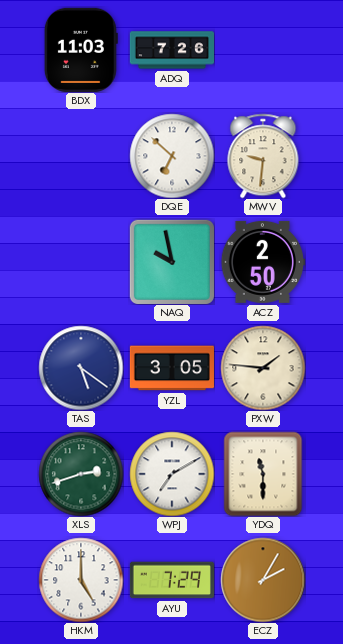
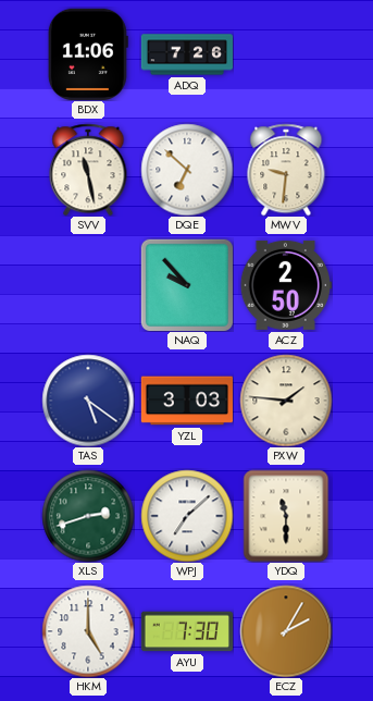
BDX: 11:03 -> 11:06
SVV: none -> 11:28
NAQ: 9:58 -> 9:53
YZL: 3:05 -> 3:03
WPJ: 7:10 -> 7:08
AYU: 7:29 -> 7:30
